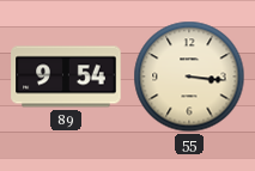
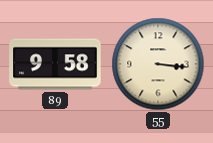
89: 9:54 -> 9:58
